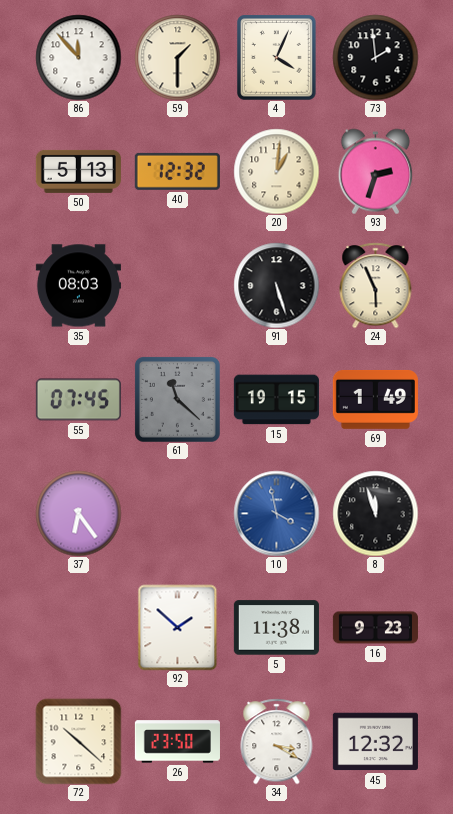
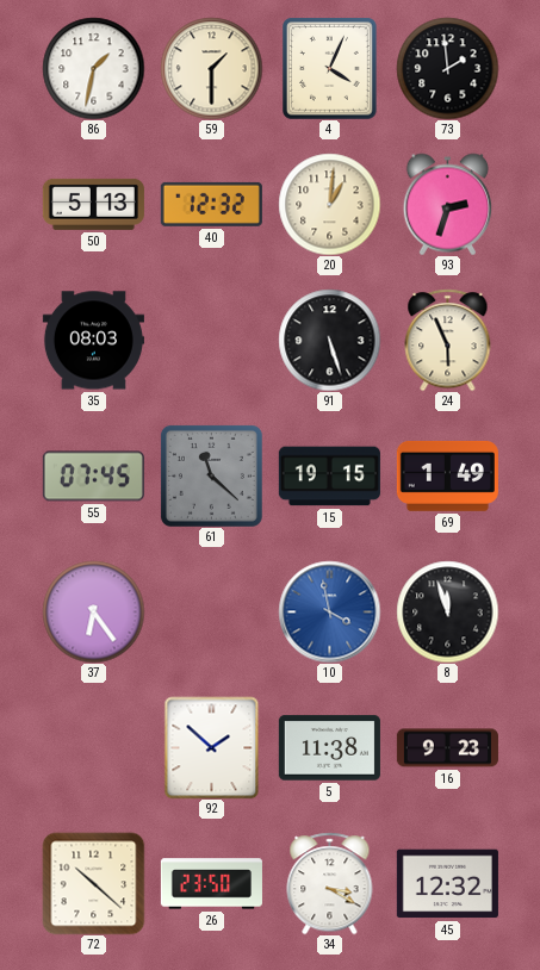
86: 11:53 -> 1:32
